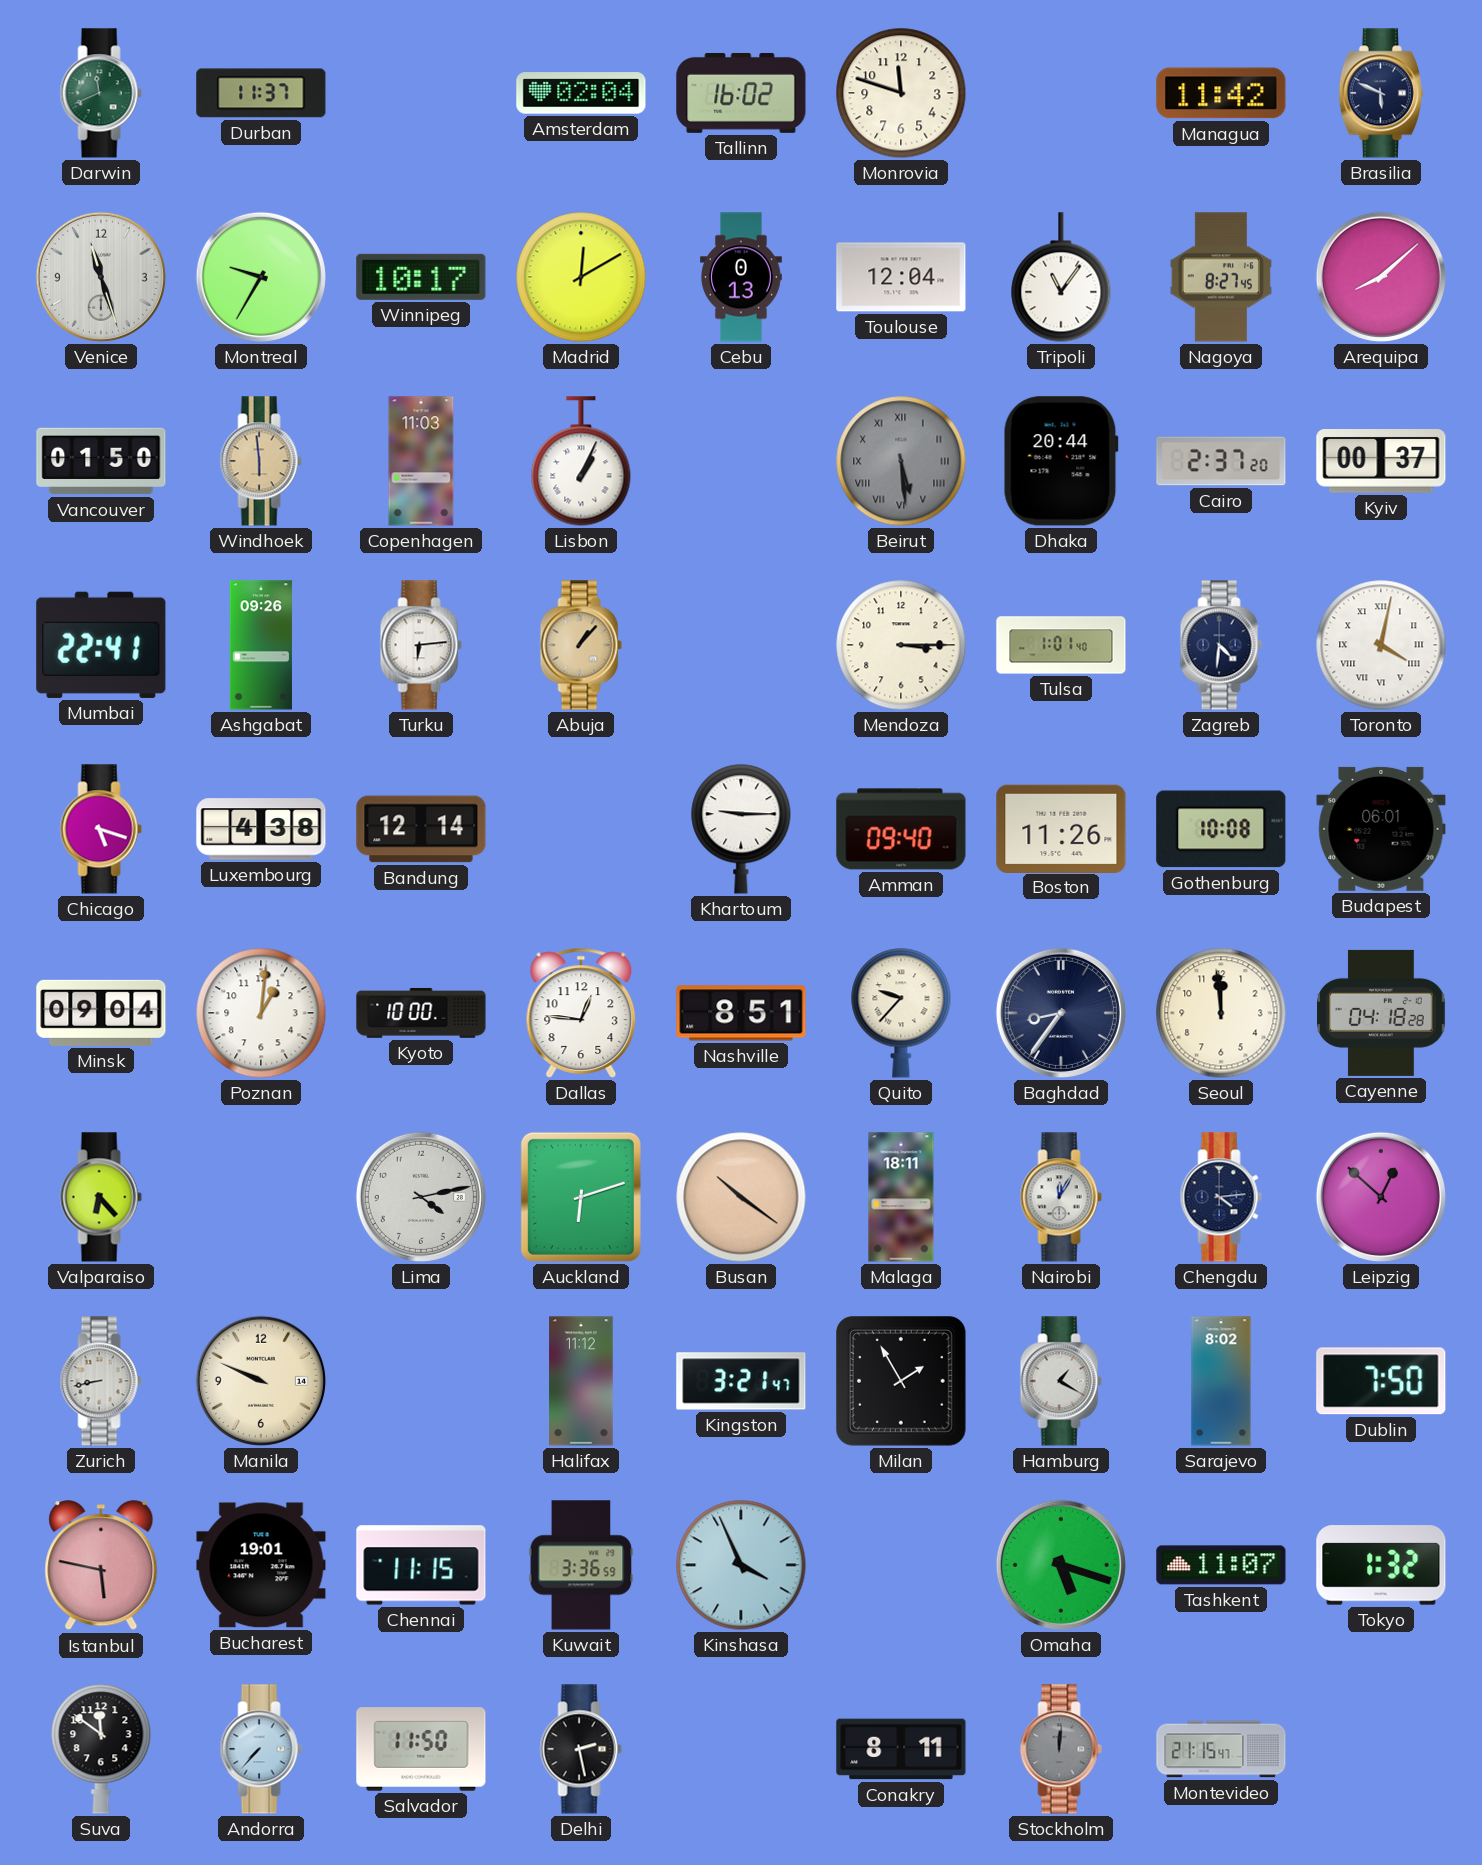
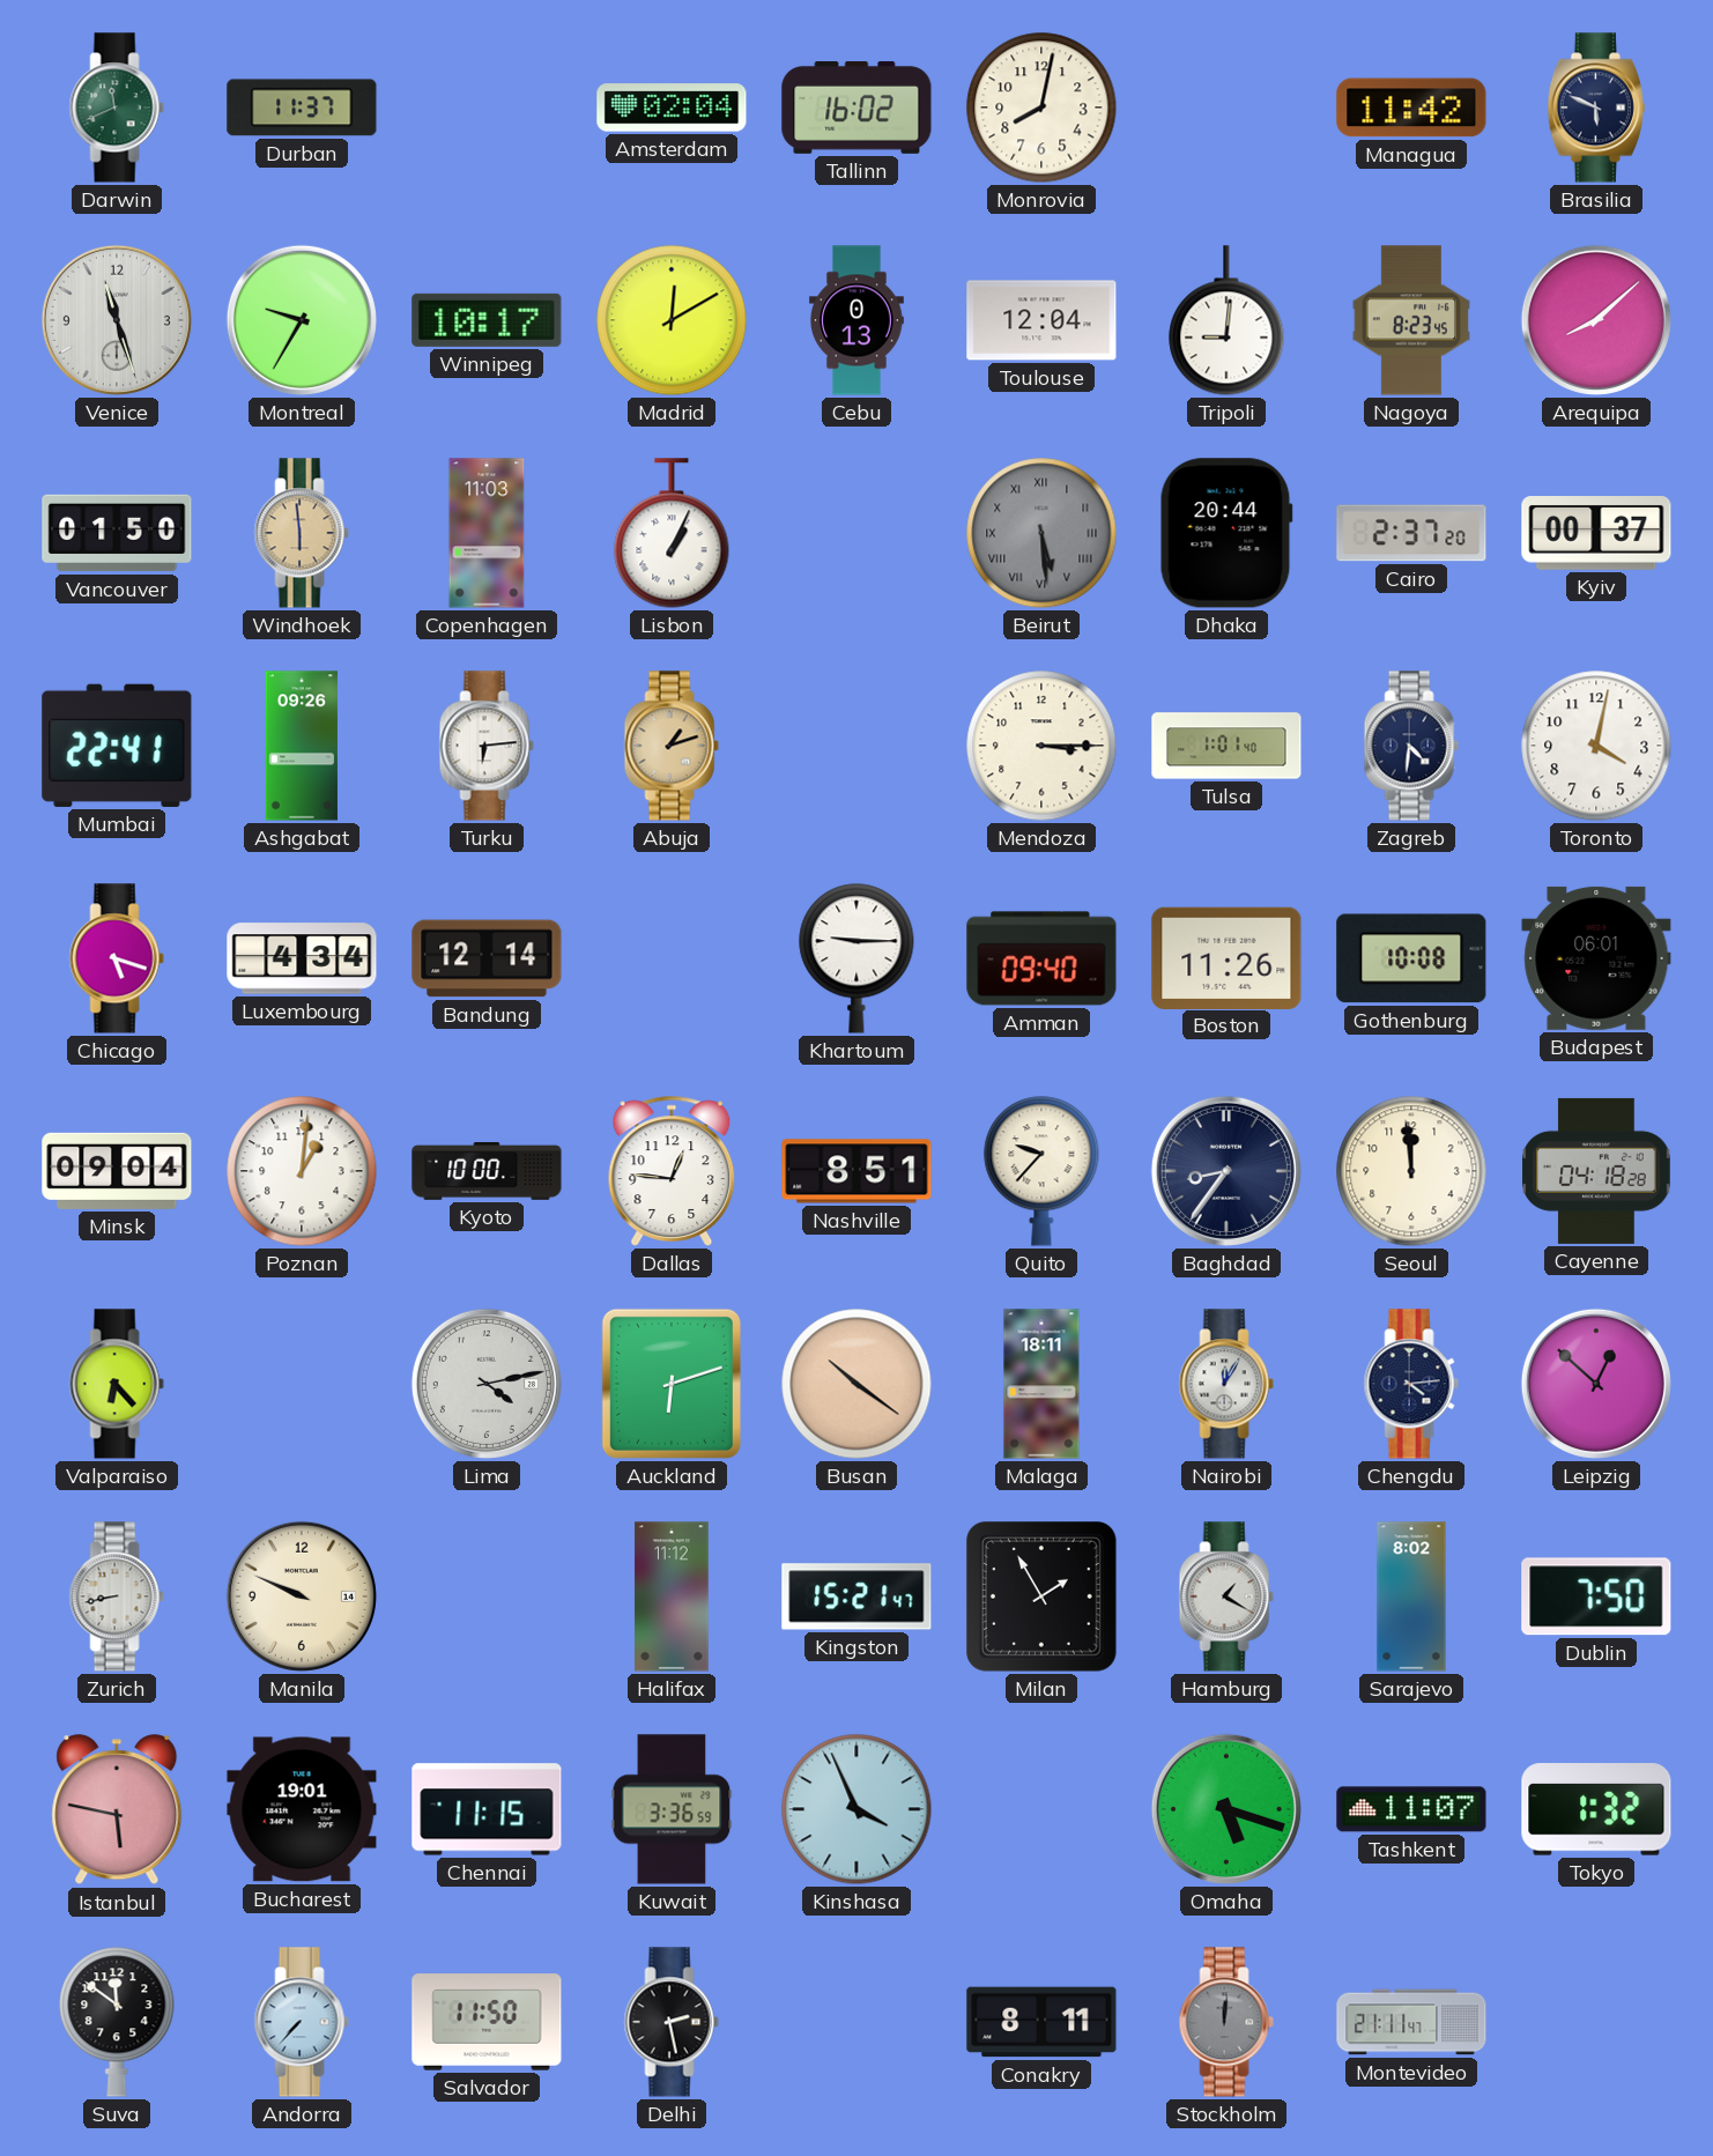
Monrovia: 11:48 -> 8:02
Tripoli: 11:06 -> 9:01
Nagoya: 8:27 -> 8:23
Abuja: 1:07 -> 1:12
Toronto numerals: Roman -> Arabic
Luxembourg: 4:38 -> 4:34
Kingston: 3:21 -> 15:21
Montevideo: 21:15 -> 21:11
